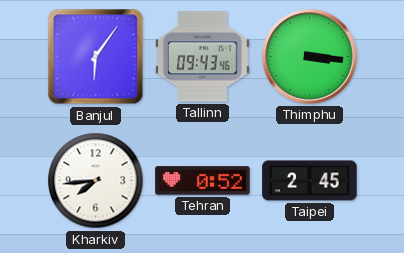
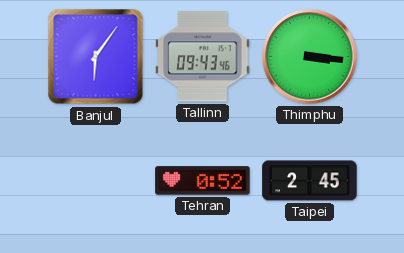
Kharkiv: 7:44 -> none
